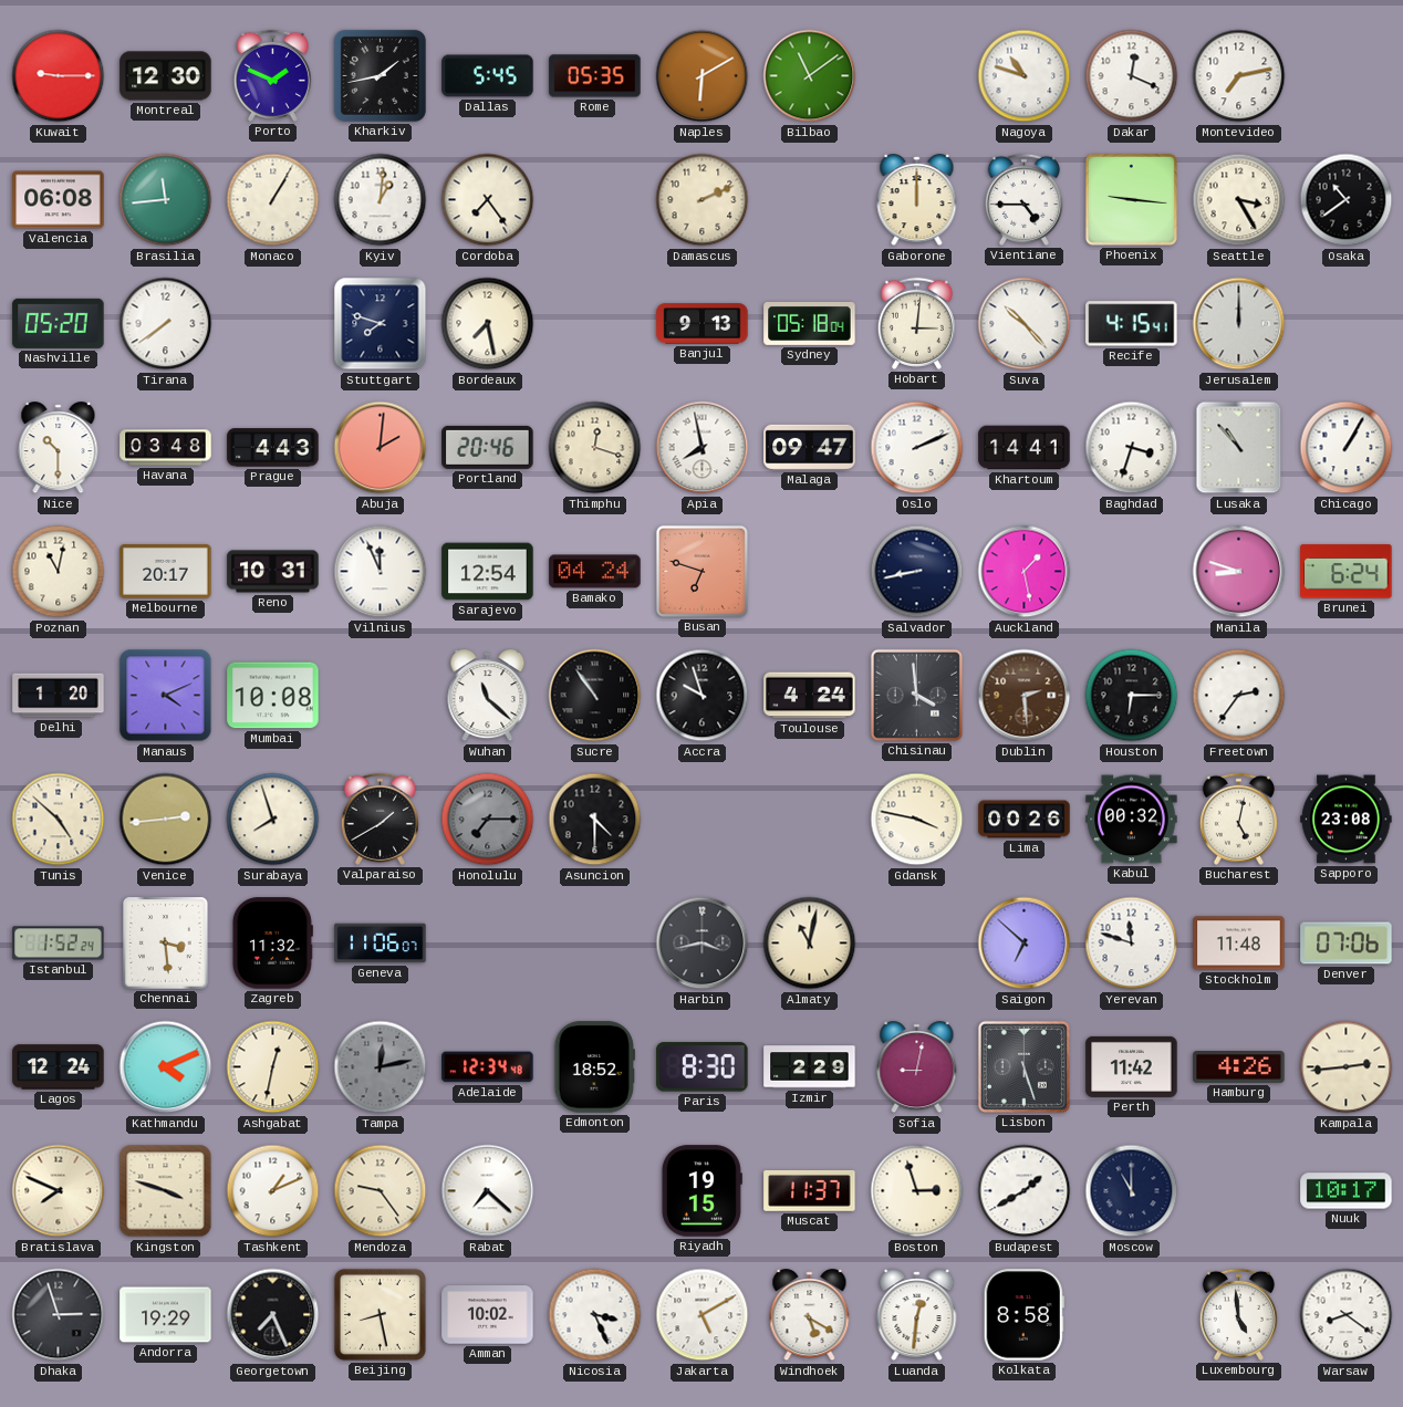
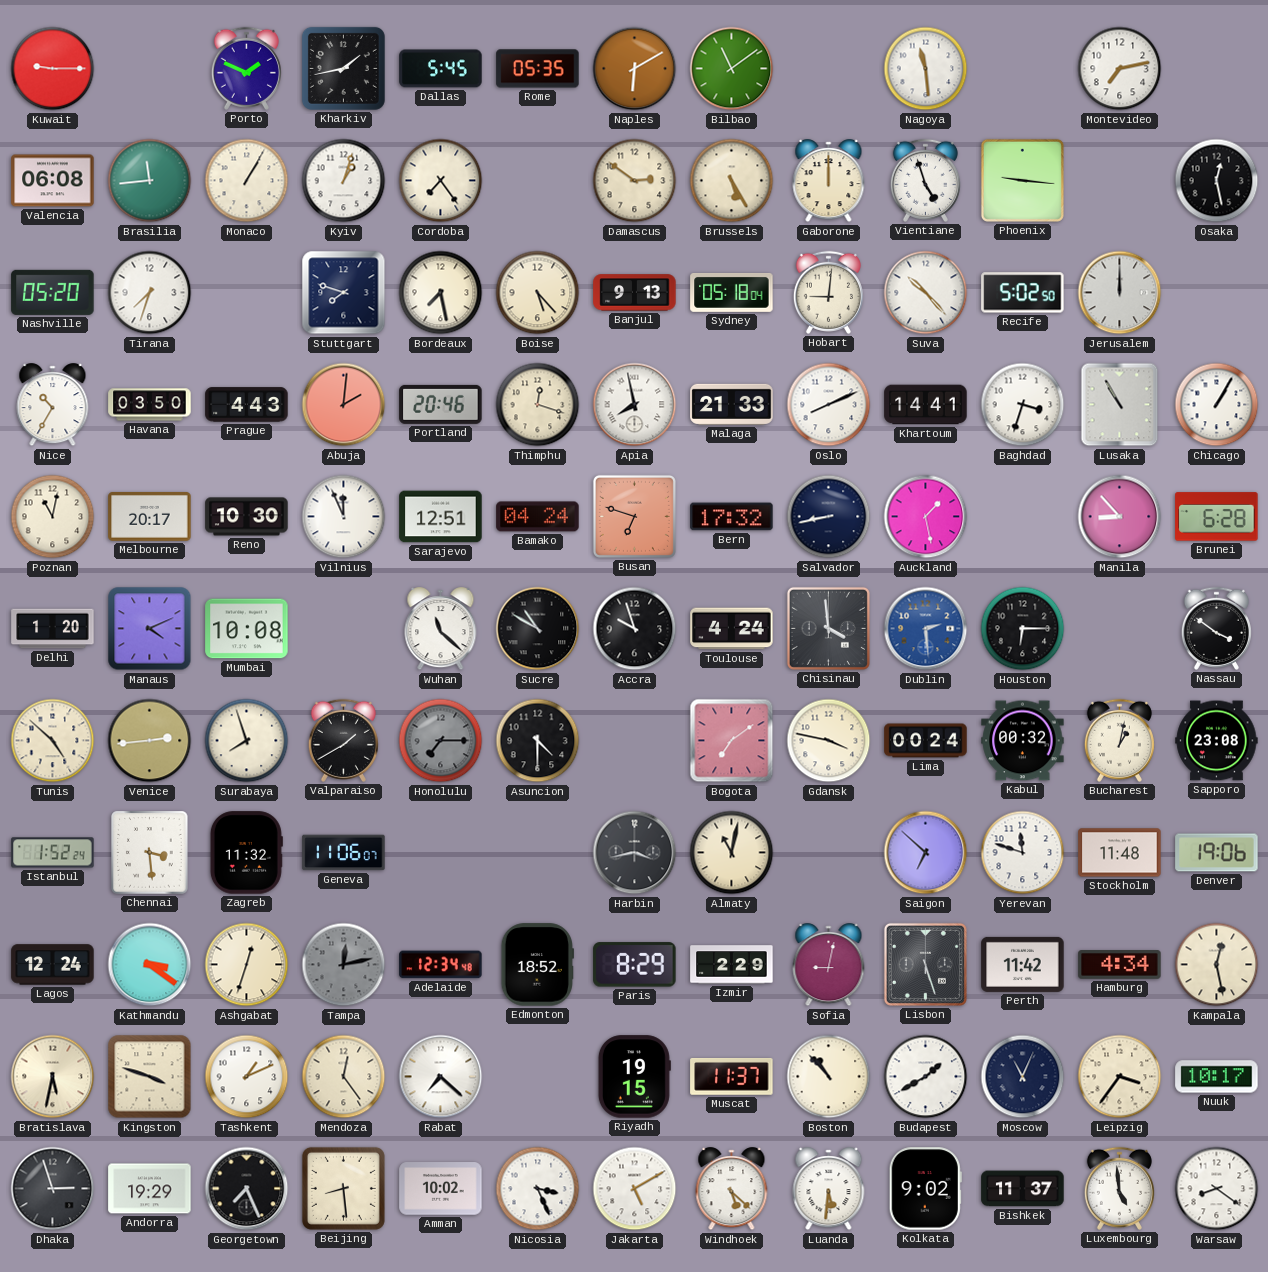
Montreal: 12:30 -> none
Nagoya: 10:48 -> 11:29
Dakar: 12:19 -> none
Kyiv: 1:01 -> 1:03
Damascus: 2:11 -> 2:51
Brussels: none -> 5:25
Vientiane: 4:45 -> 4:57
Seattle: 3:25 -> none
Osaka: 10:39 -> 12:28
Tirana: 7:39 -> 7:33
Boise: none -> 5:23
Hobart: 3:01 -> 9:01
Recife: 4:15 -> 5:02
Nice: 10:30 -> 10:35
Havana: 03:48 -> 03:50
Malaga: 09:47 -> 21:33
Oslo: 2:11 -> 8:11
Lusaka: 10:53 -> 10:55
Reno: 10:31 -> 10:30
Sarajevo: 12:54 -> 12:51
Bern: none -> 17:32
Manila: 8:48 -> 8:53
Brunei: 6:24 -> 6:28
Sucre: 10:54 -> 10:50
Dublin dial: brown -> blue
Freetown: 2:36 -> none
Nassau: none -> 3:51
Bogota: none -> 7:09
Lima: 00:26 -> 00:24
Bucharest: 5:02 -> 1:02
Denver: 07:06 -> 19:06
Kathmandu: 4:11 -> 3:21
Ashgabat: 12:32 -> 12:33
Paris: 8:30 -> 8:29
Hamburg: 4:26 -> 4:34
Kampala: 2:44 -> 12:28
Bratislava: 7:49 -> 5:32
Mendoza: 9:24 -> 12:24
Boston: 2:57 -> 10:53
Moscow: 11:00 -> 11:04
Leipzig: none -> 3:36
Beijing: 8:28 -> 8:29
Windhoek: 5:20 -> 5:22
Luanda: 12:31 -> 5:31
Kolkata: 8:58 -> 9:02
Bishkek: none -> 11:37
